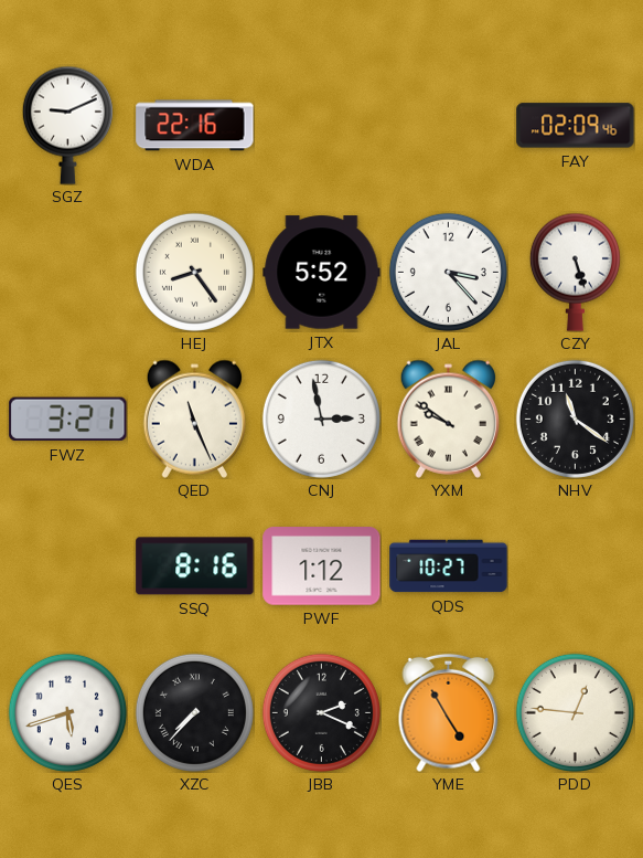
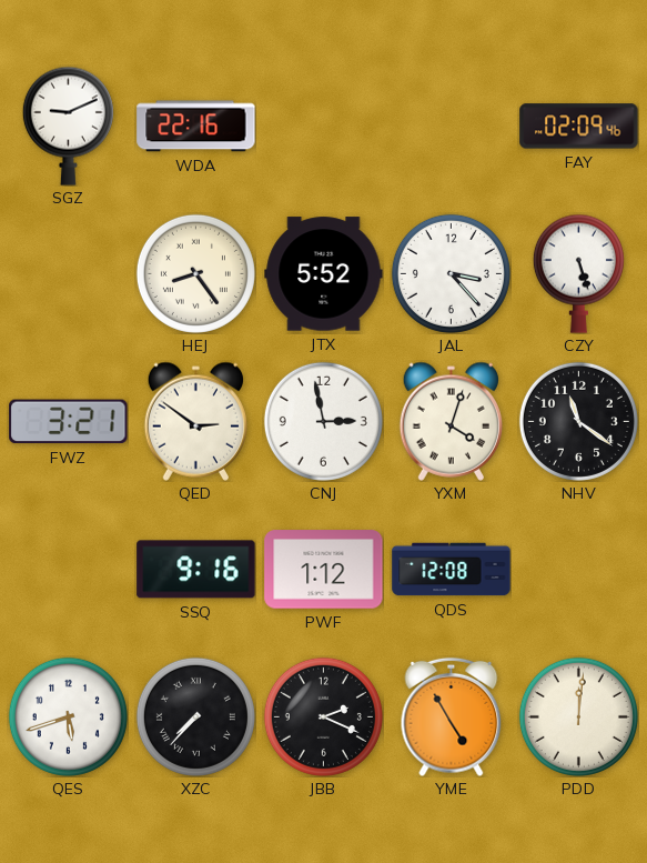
QED: 11:26 -> 2:51
YXM: 9:51 -> 4:03
SSQ: 8:16 -> 9:16
QDS: 10:27 -> 12:08
PDD: 12:46 -> 12:01
